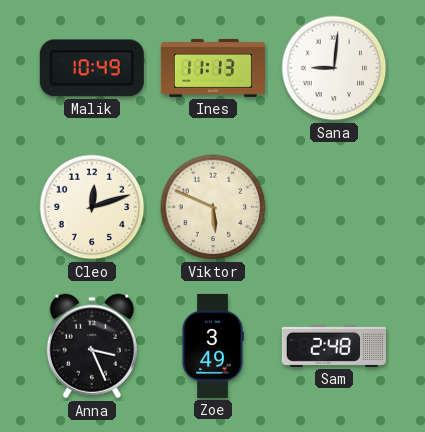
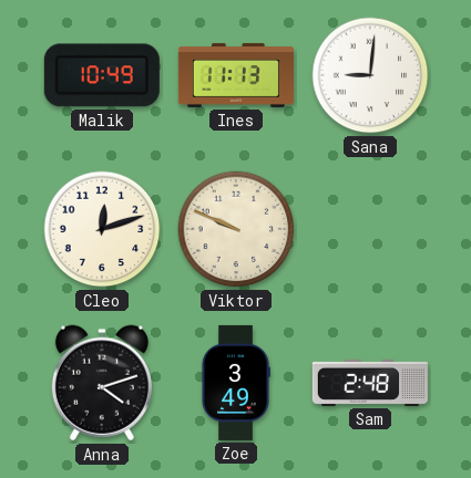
Viktor: 5:49 -> 9:49
Anna: 3:26 -> 4:12
